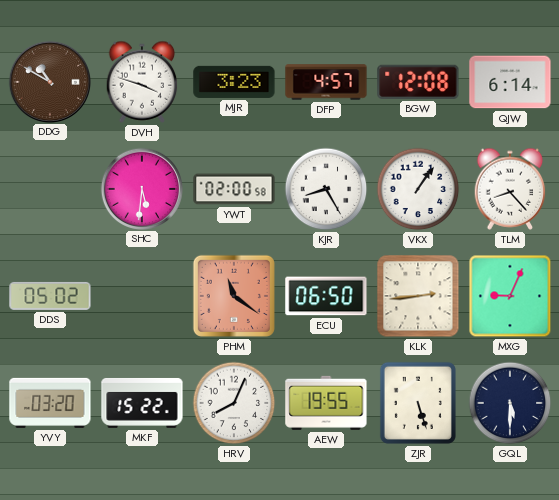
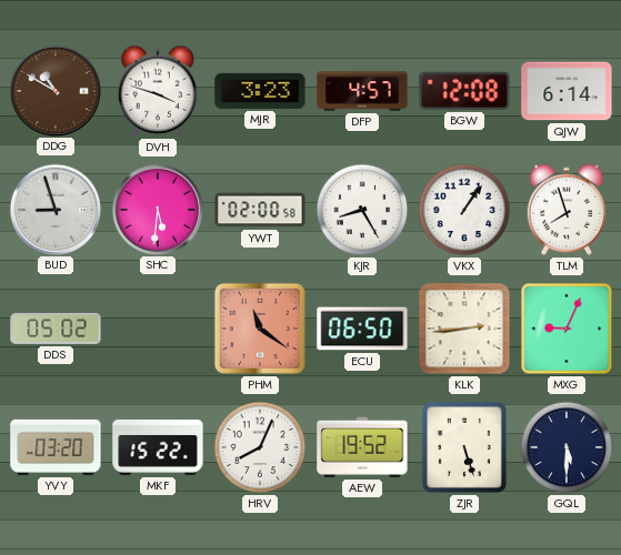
BUD: none -> 8:57
TLM: 8:23 -> 7:57
AEW: 19:55 -> 19:52
